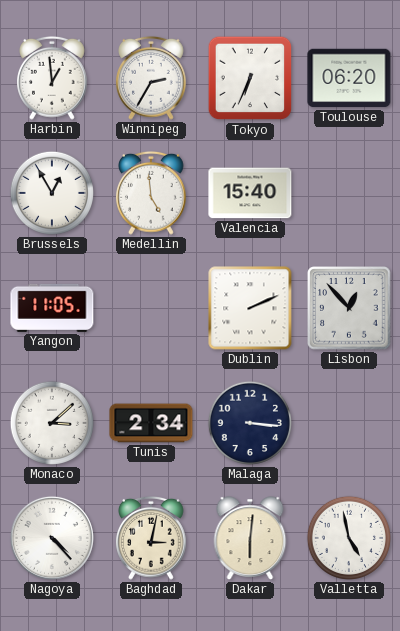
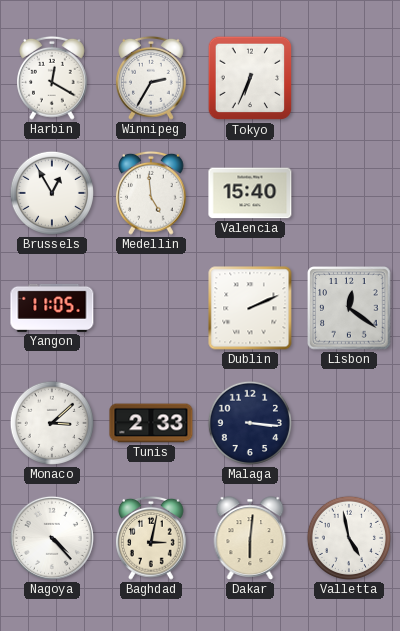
Harbin: 12:59 -> 12:20
Toulouse: 06:20 -> none
Lisbon: 12:53 -> 12:21
Tunis: 2:34 -> 2:33
